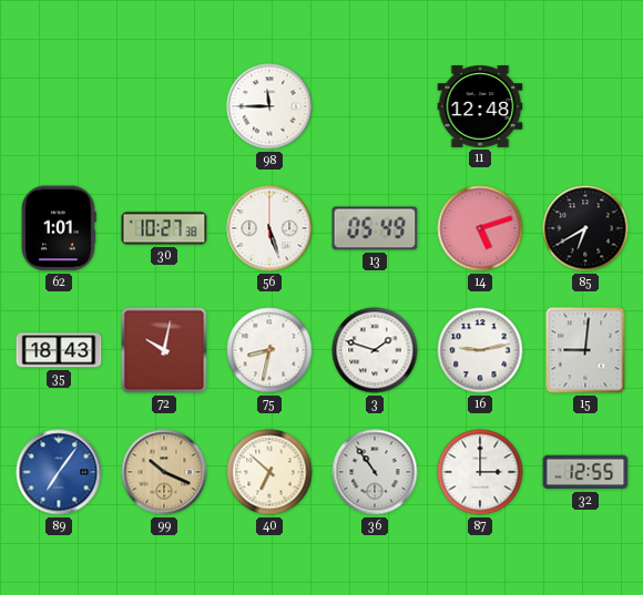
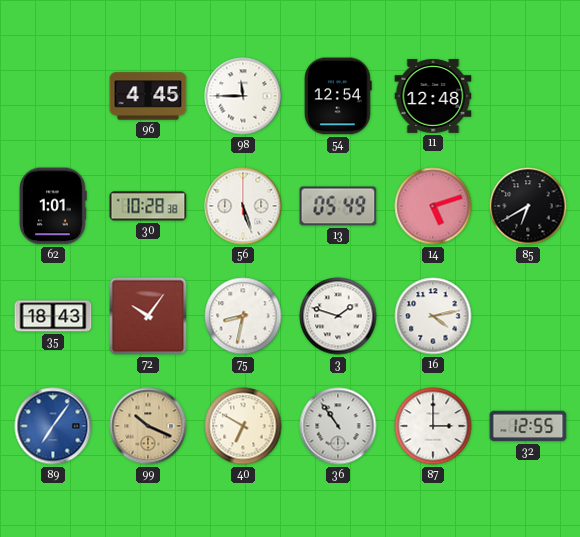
96: none -> 4:45
54: none -> 12:54
30: 10:27 -> 10:28
72: 10:02 -> 10:06
16: 9:13 -> 4:13
15: 9:01 -> none
40: 6:52 -> 6:50
